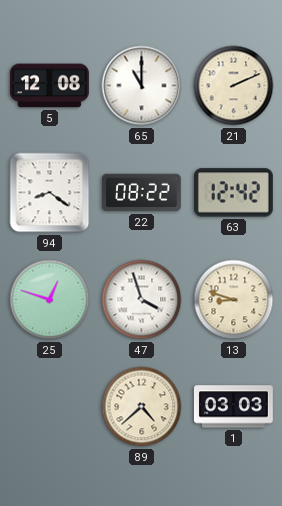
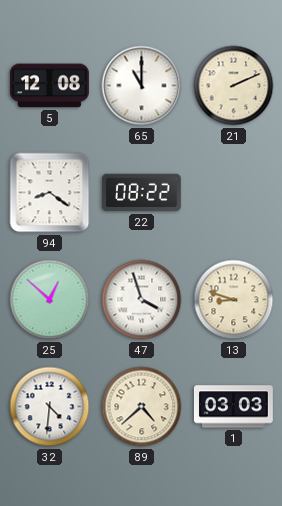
63: 12:42 -> none
25: 12:48 -> 12:52
32: none -> 4:31
